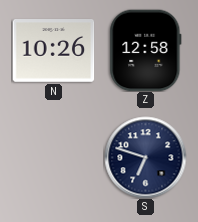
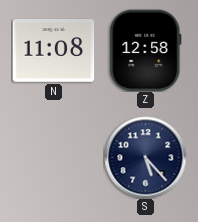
N: 10:26 -> 11:08
S: 6:48 -> 5:23
